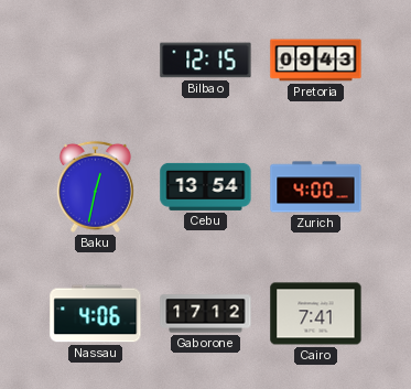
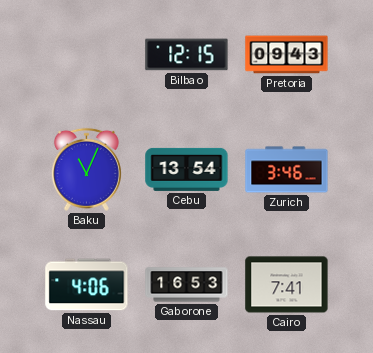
Baku: 12:32 -> 11:04
Zurich: 4:00 -> 3:46
Gaborone: 17:12 -> 16:53
